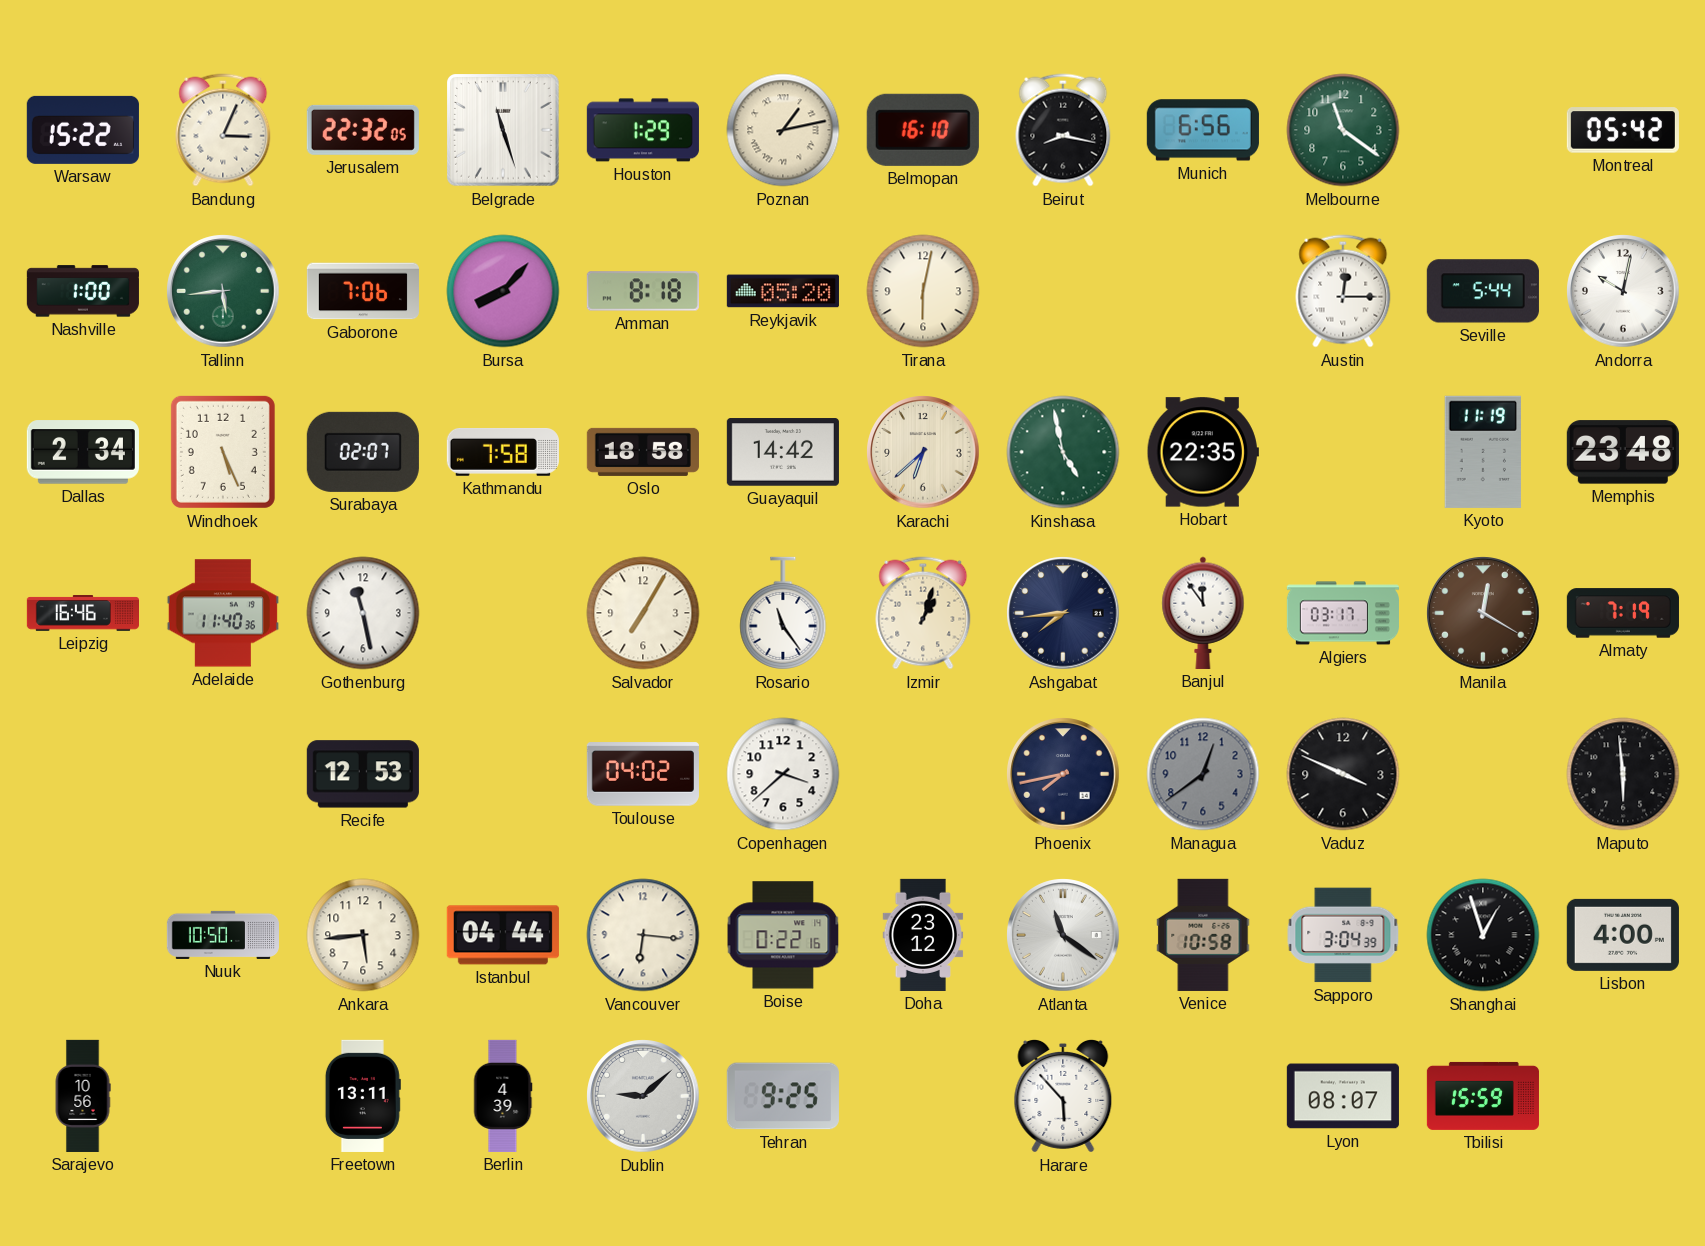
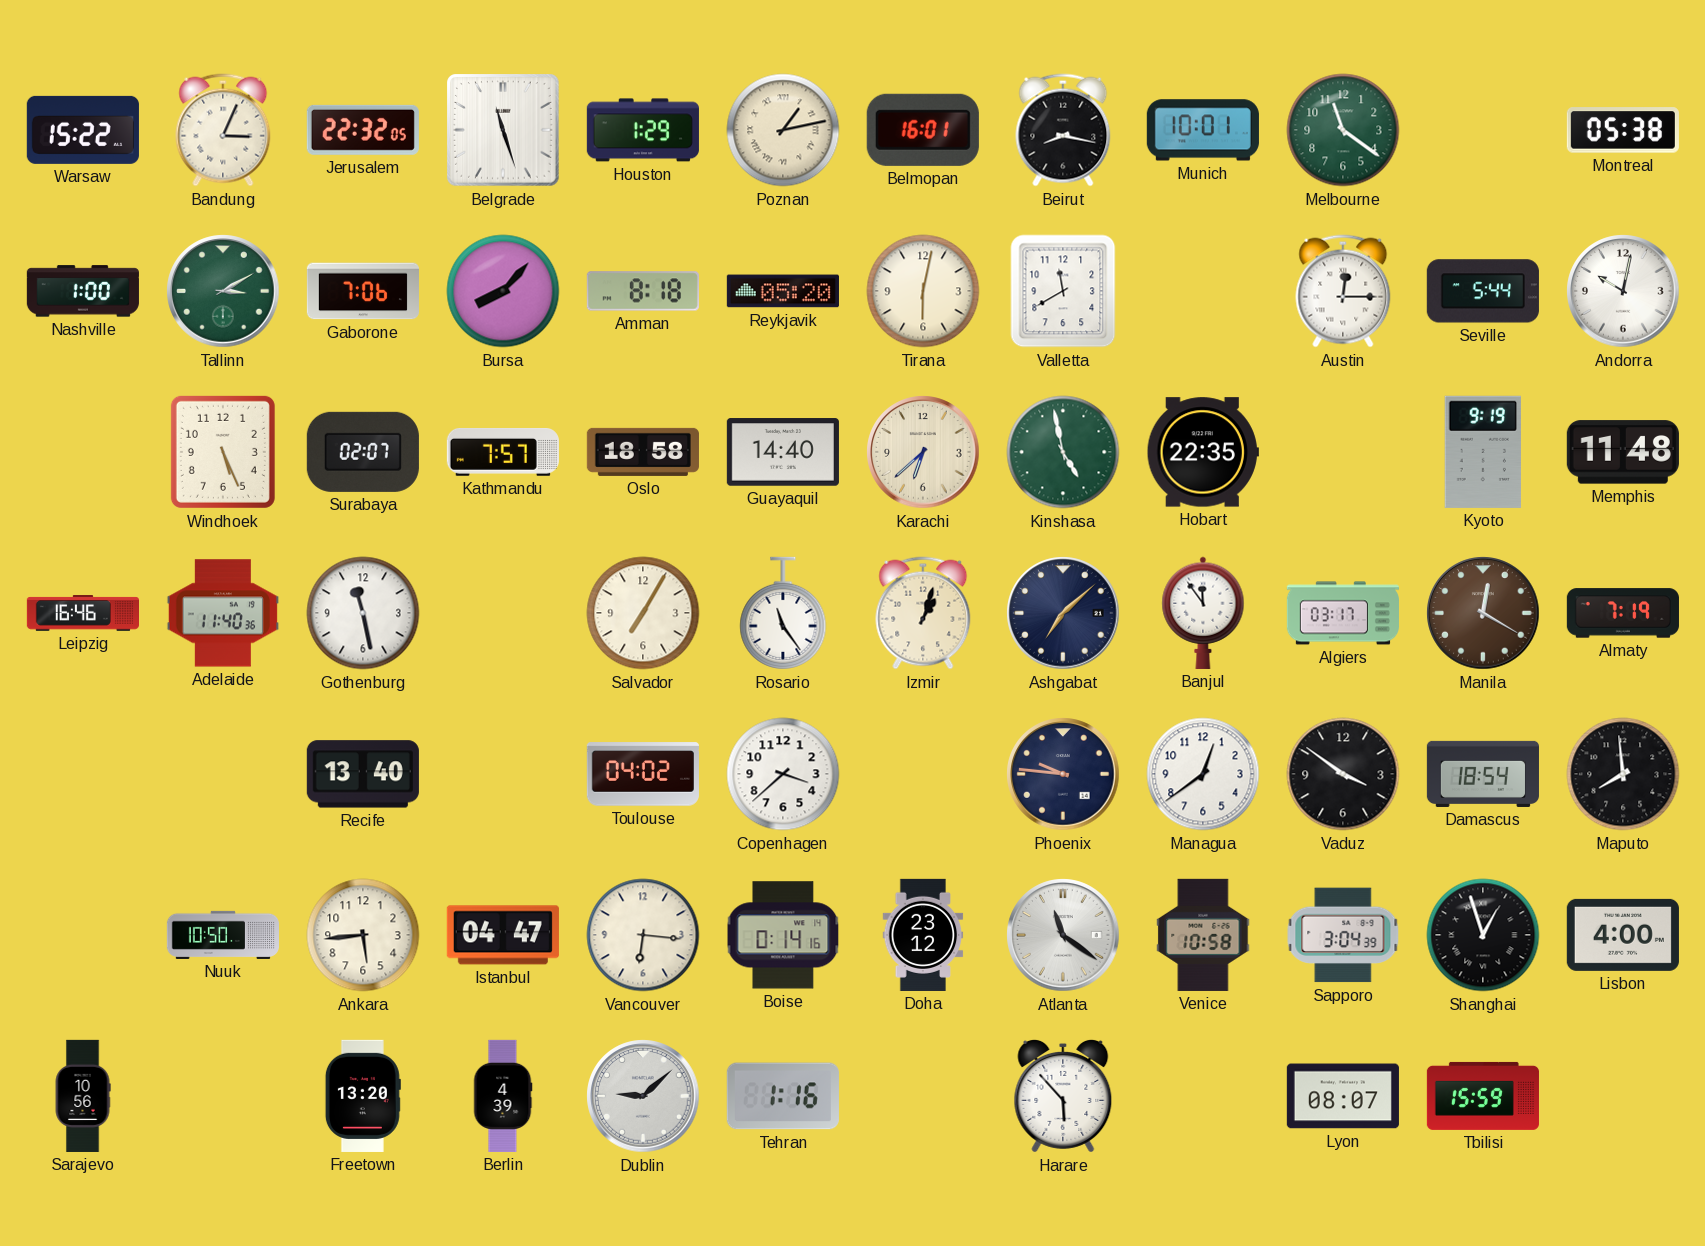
Belmopan: 16:10 -> 16:01
Munich: 6:56 -> 10:01
Montreal: 05:42 -> 05:38
Tallinn: 5:44 -> 3:10
Valletta: none -> 11:40
Dallas: 2:34 -> none
Kathmandu: 7:58 -> 7:57
Guayaquil: 14:42 -> 14:40
Kyoto: 11:19 -> 9:19
Memphis: 23:48 -> 11:48
Ashgabat: 7:44 -> 7:08
Recife: 12:53 -> 13:40
Phoenix: 7:43 -> 9:46
Managua dial: grey -> white
Vaduz: 3:49 -> 3:51
Damascus: none -> 18:54
Maputo: 5:59 -> 7:59
Istanbul: 04:44 -> 04:47
Boise: 0:22 -> 0:14
Freetown: 13:11 -> 13:20
Tehran: 9:25 -> 1:16
